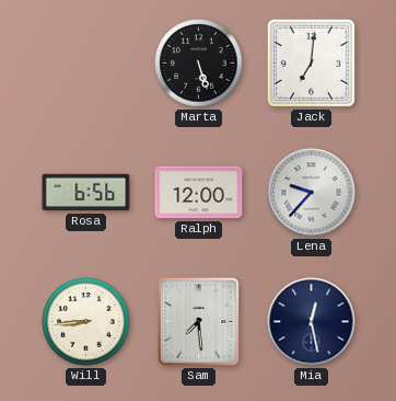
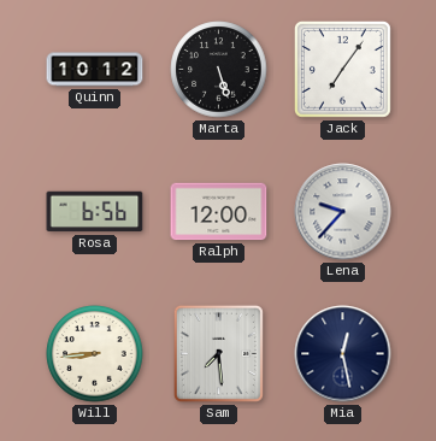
Quinn: none -> 10:12
Jack: 7:01 -> 7:06
